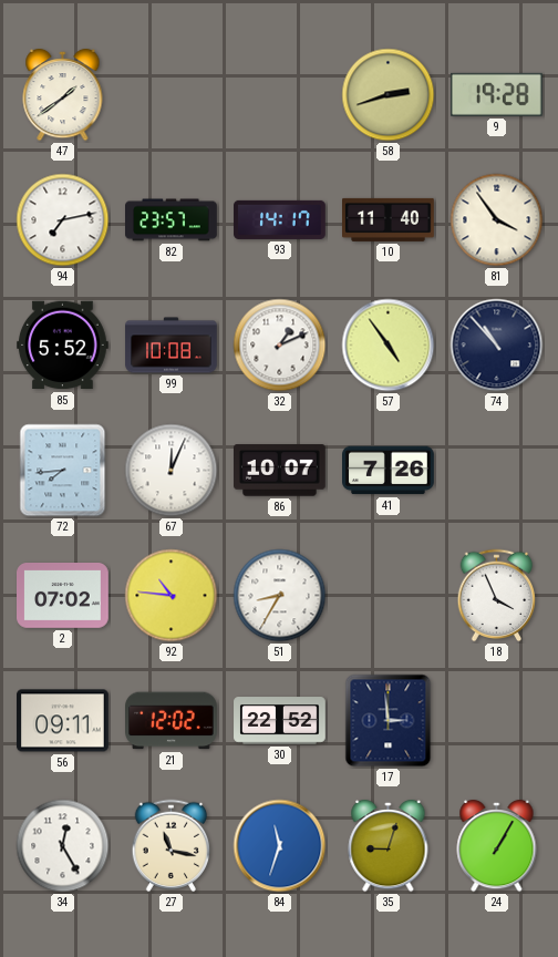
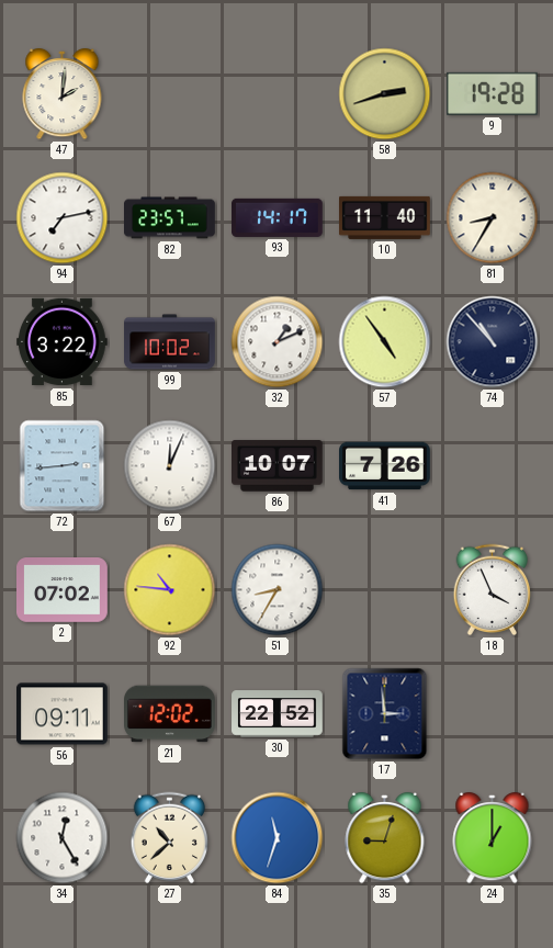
47: 1:39 -> 2:01
81: 3:54 -> 8:35
85: 5:52 -> 3:22
99: 10:08 -> 10:02
72: 7:44 -> 2:44
27: 11:17 -> 10:38
24: 1:05 -> 1:00
